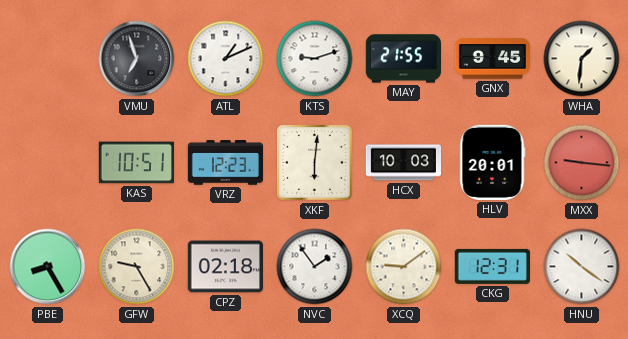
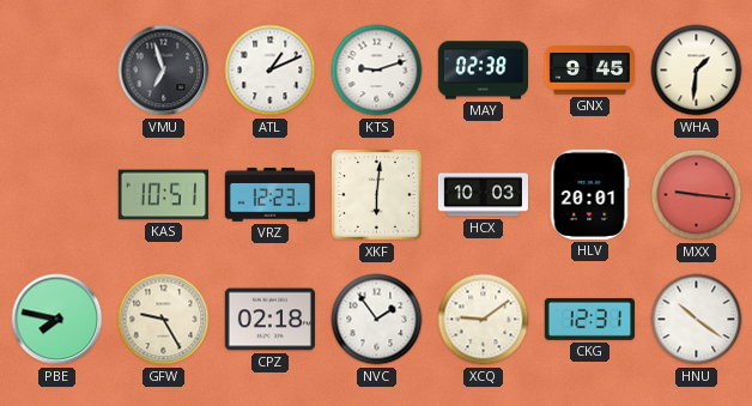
MAY: 21:55 -> 02:38
PBE: 8:25 -> 7:47
